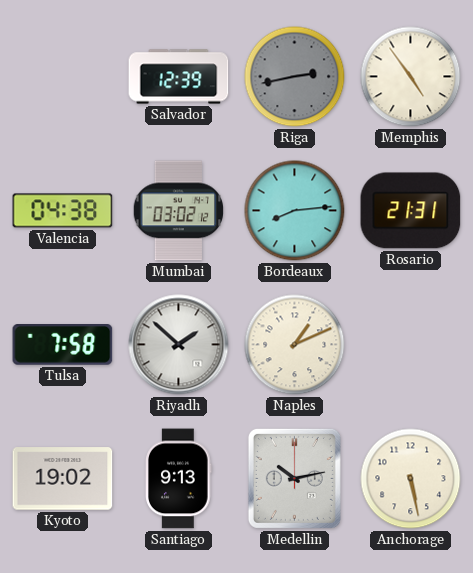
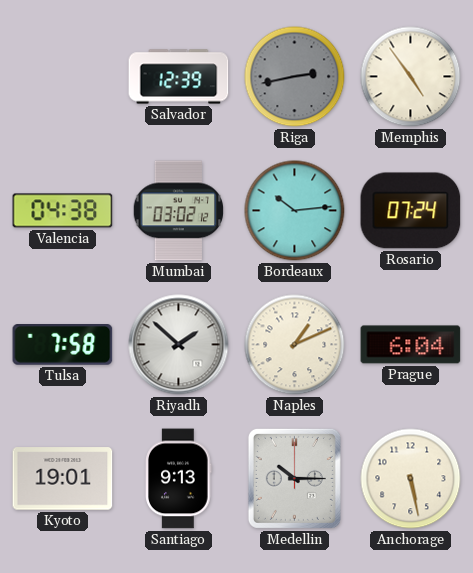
Bordeaux: 8:14 -> 10:14
Rosario: 21:31 -> 07:24
Prague: none -> 6:04
Kyoto: 19:02 -> 19:01
Medellin: 10:13 -> 10:15
